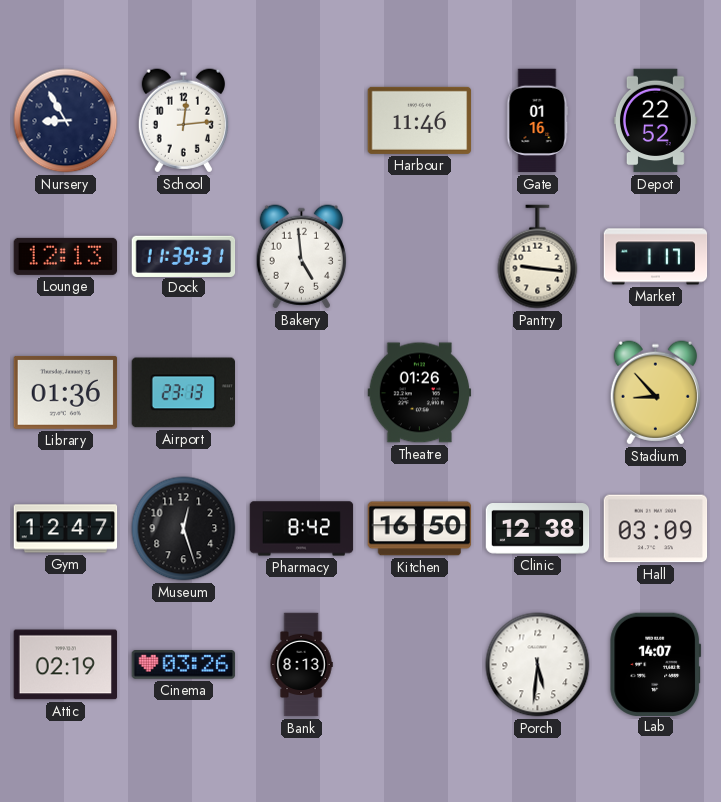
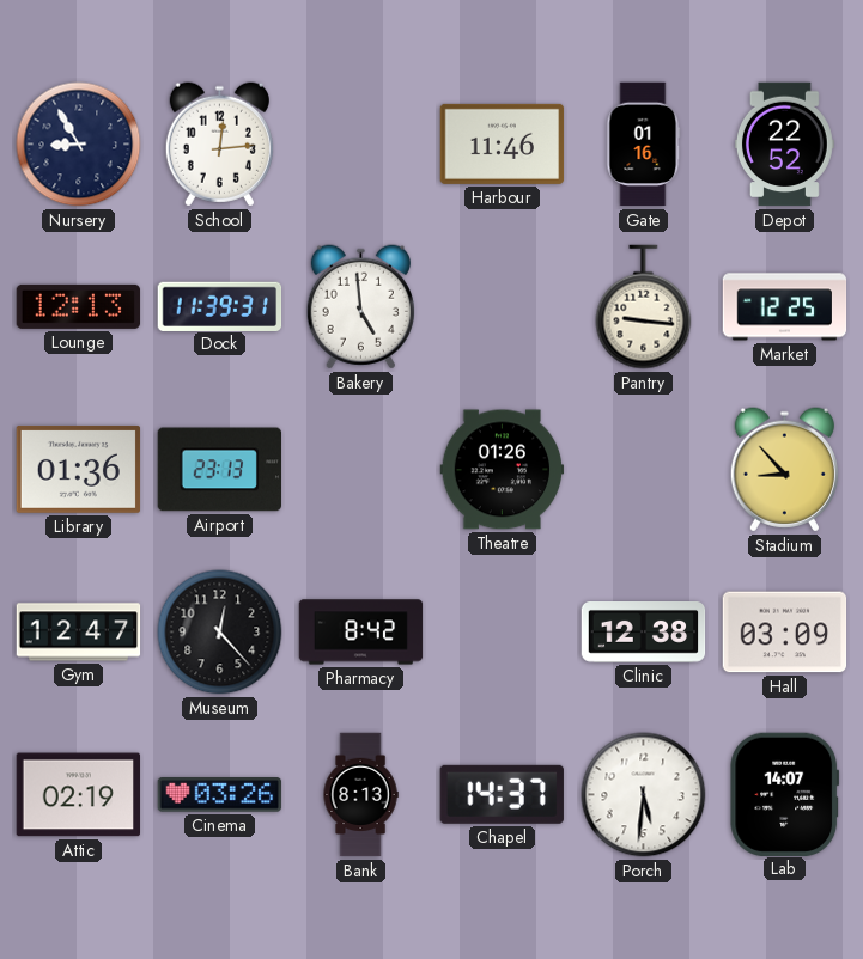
Market: 1:17 -> 12:25
Museum: 12:27 -> 12:23
Kitchen: 16:50 -> none
Chapel: none -> 14:37
